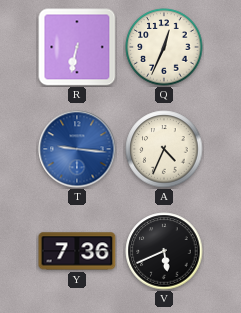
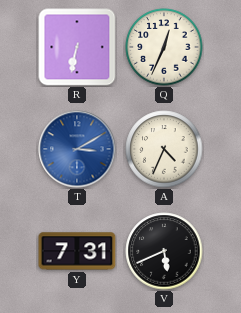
T: 9:16 -> 3:10
Y: 7:36 -> 7:31
